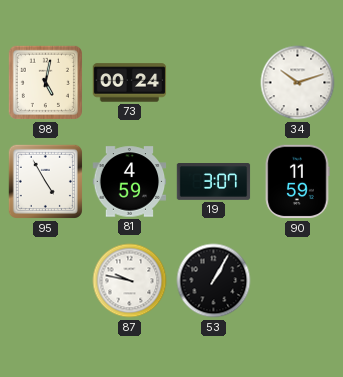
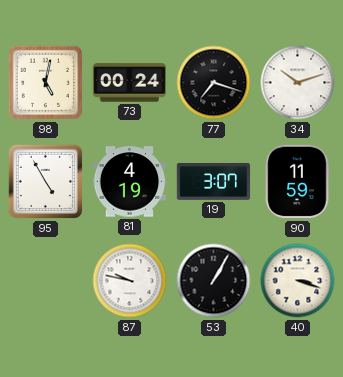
77: none -> 7:18
81: 4:59 -> 4:19
40: none -> 3:18
